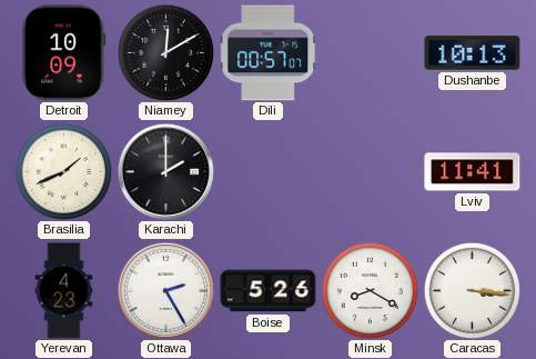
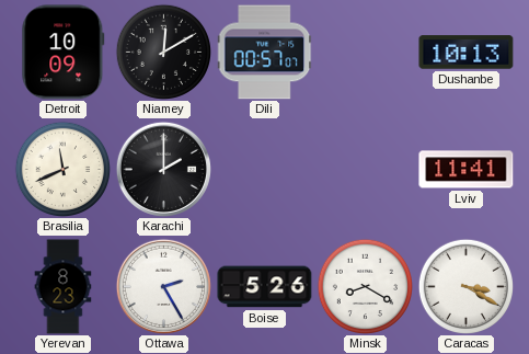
Brasilia: 1:41 -> 11:41
Yerevan: 4:23 -> 8:23
Caracas: 3:16 -> 3:20
